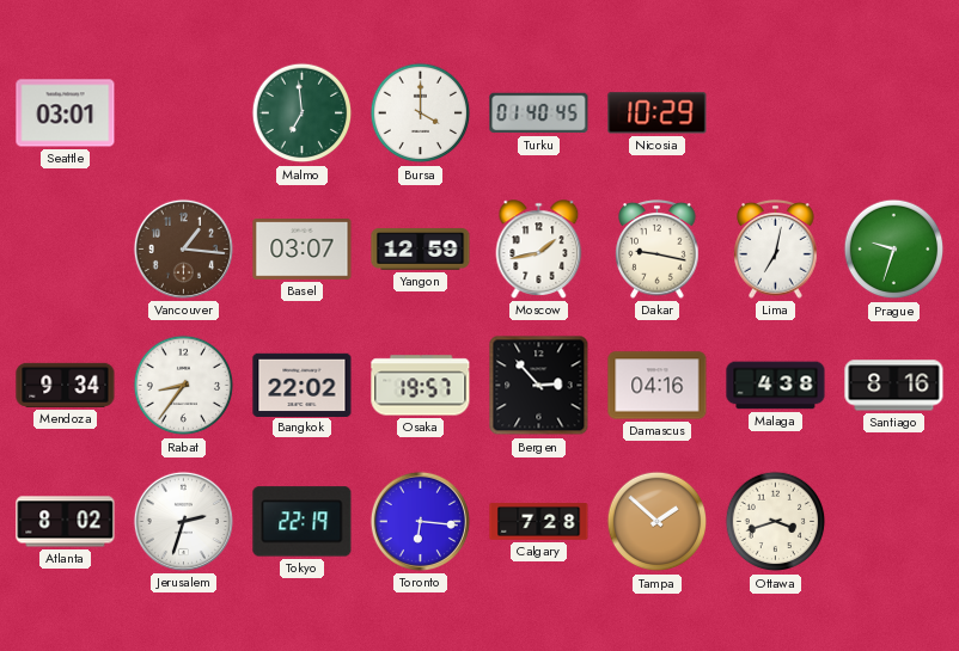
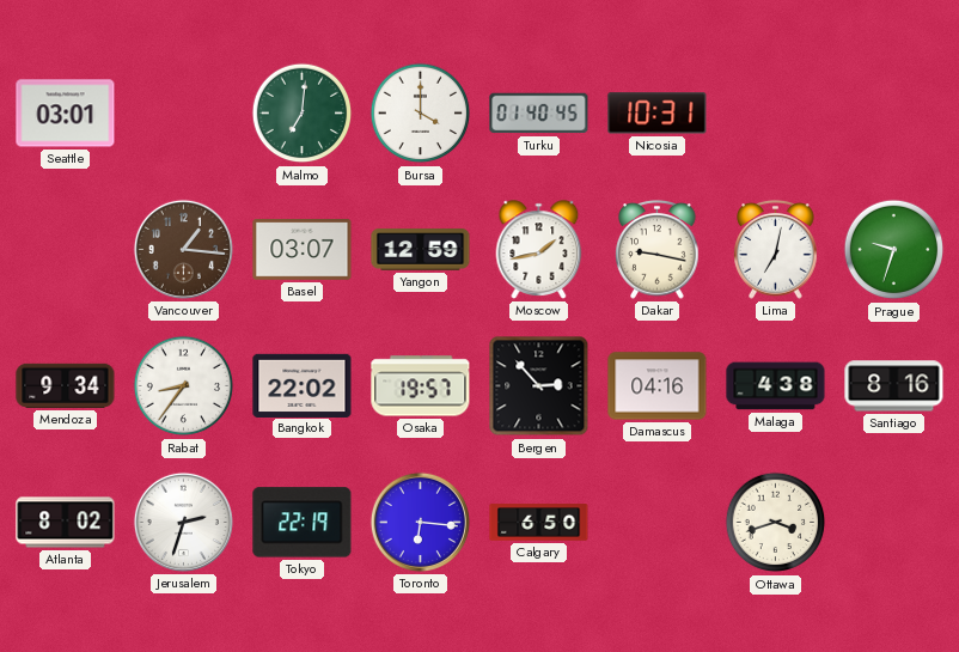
Malmo: 6:59 -> 7:01
Nicosia: 10:29 -> 10:31
Calgary: 7:28 -> 6:50
Tampa: 1:52 -> none
